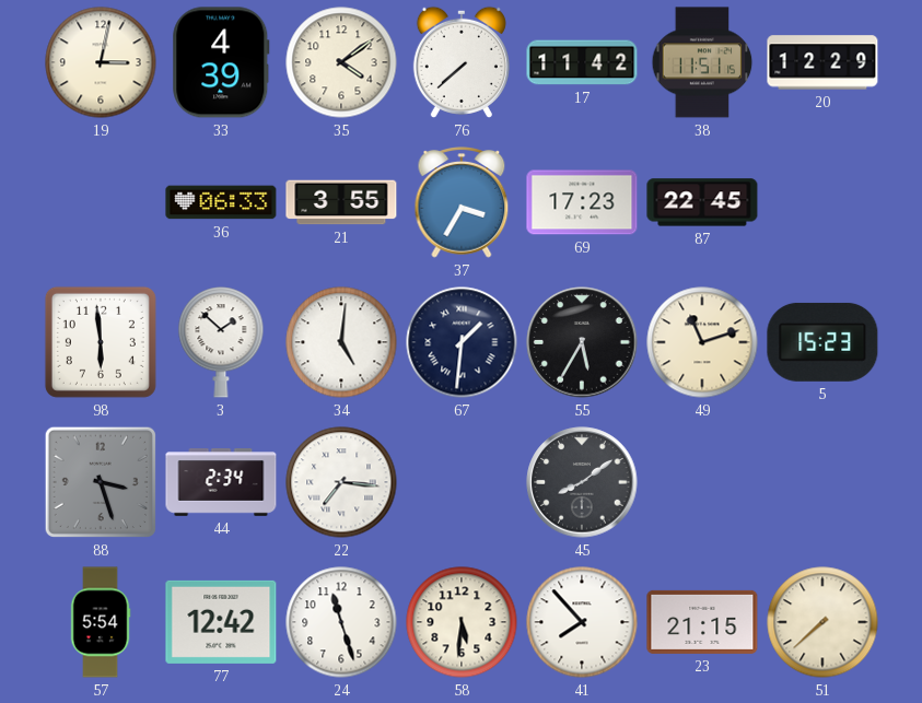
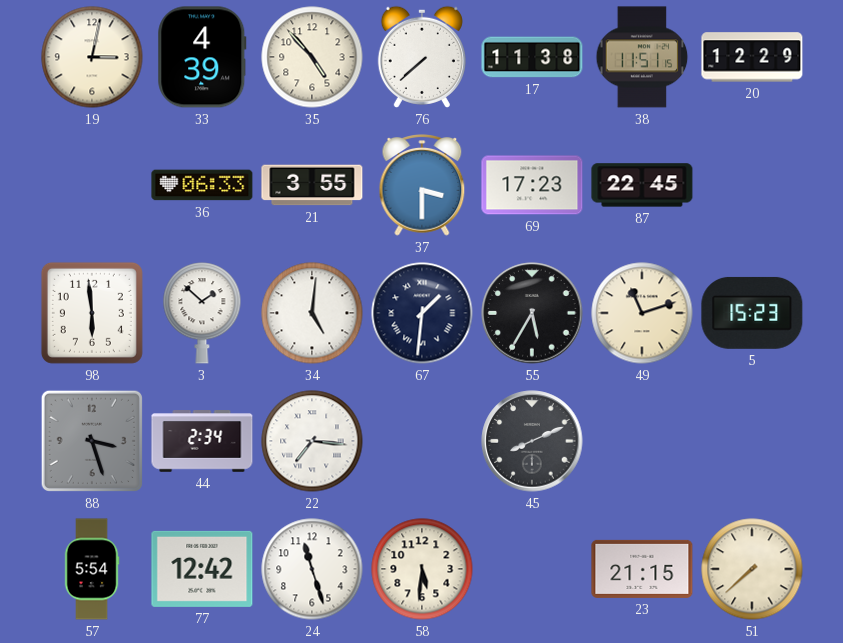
35: 4:09 -> 4:53
17: 11:42 -> 11:38
37: 3:35 -> 3:30
45: 8:09 -> 8:11
41: 7:53 -> none
